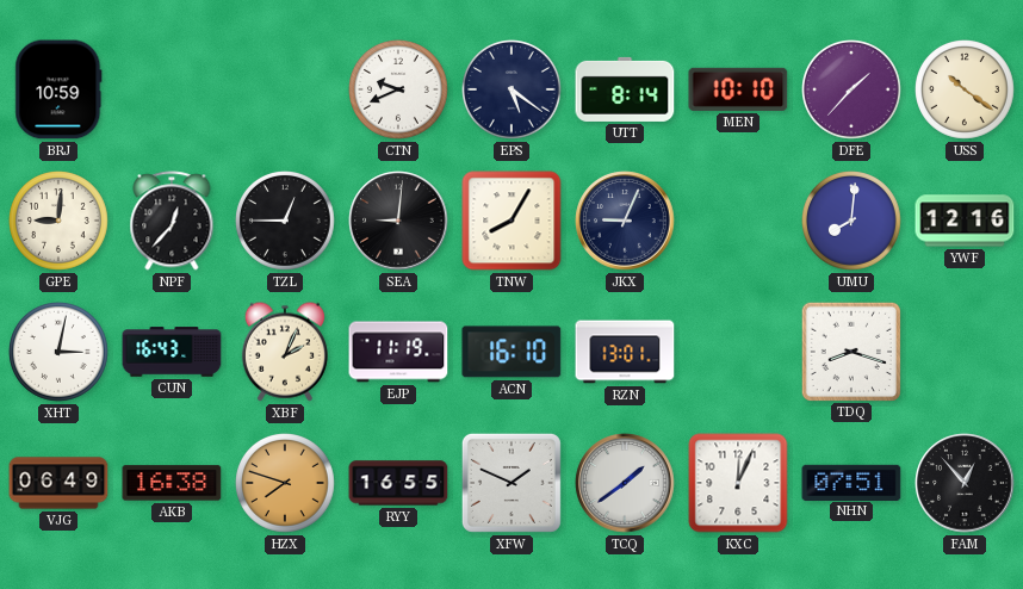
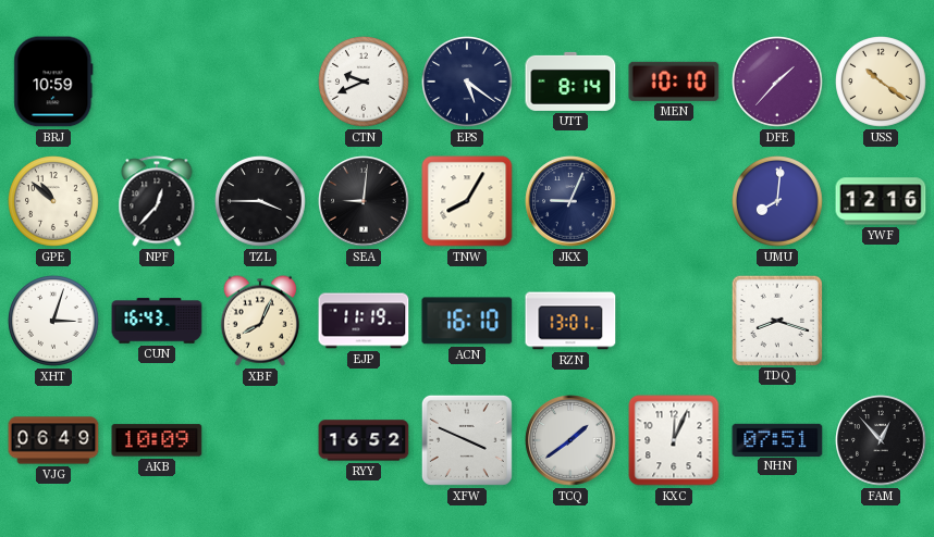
GPE: 9:01 -> 10:52
TZL: 12:45 -> 3:45
XHT: 3:02 -> 3:03
XBF: 2:04 -> 8:04
AKB: 16:38 -> 10:09
HZX: 7:48 -> none
RYY: 16:55 -> 16:52
XFW: 1:49 -> 3:49
